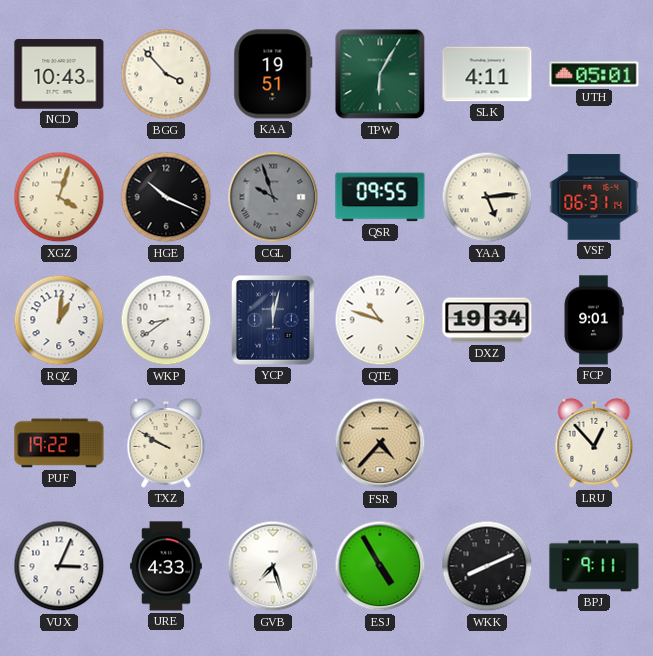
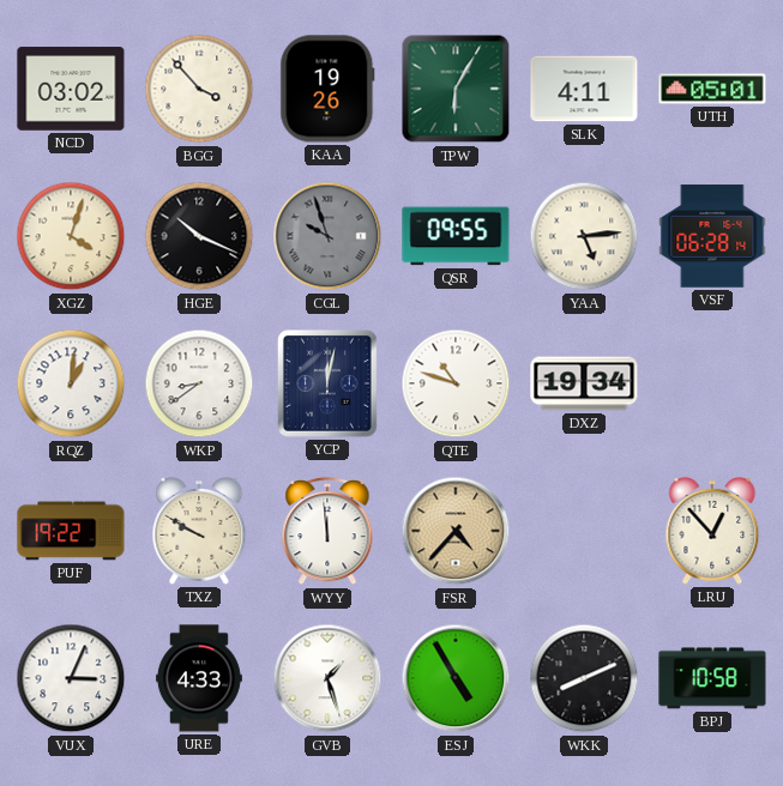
NCD: 10:43 -> 03:02
KAA: 19:51 -> 19:26
VSF: 06:31 -> 06:28
FCP: 9:01 -> none
WYY: none -> 11:59
GVB: 7:27 -> 1:27
BPJ: 9:11 -> 10:58
